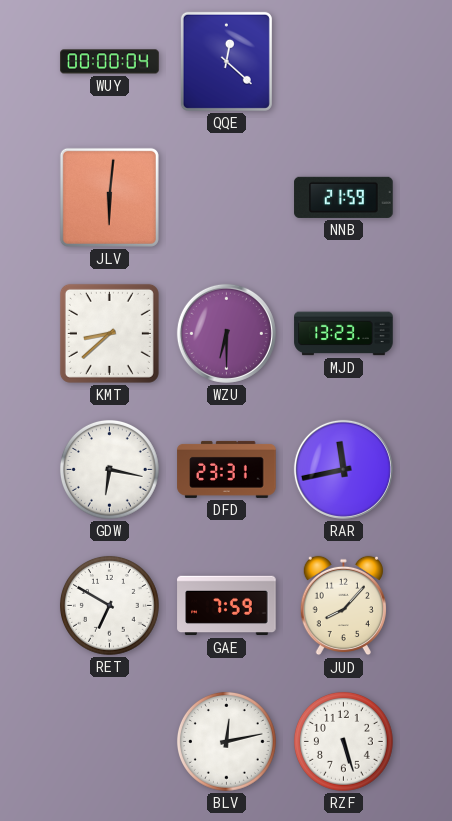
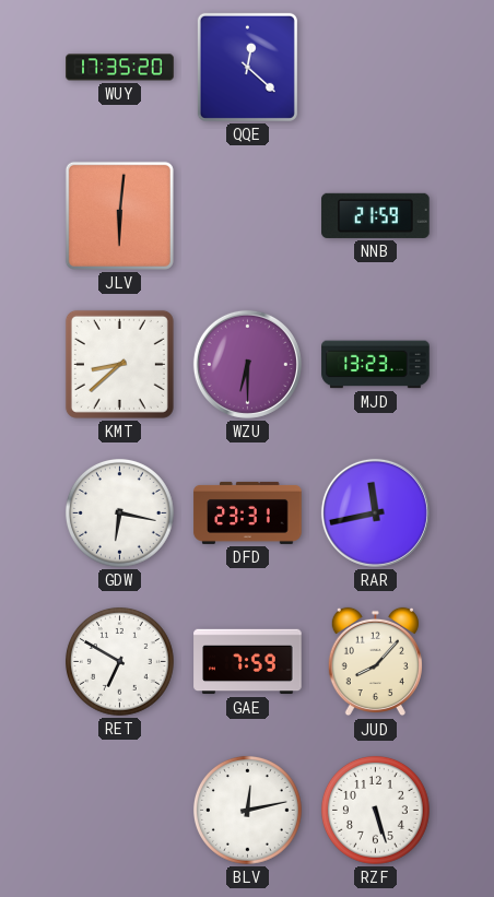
WUY: 00:00 -> 17:35
